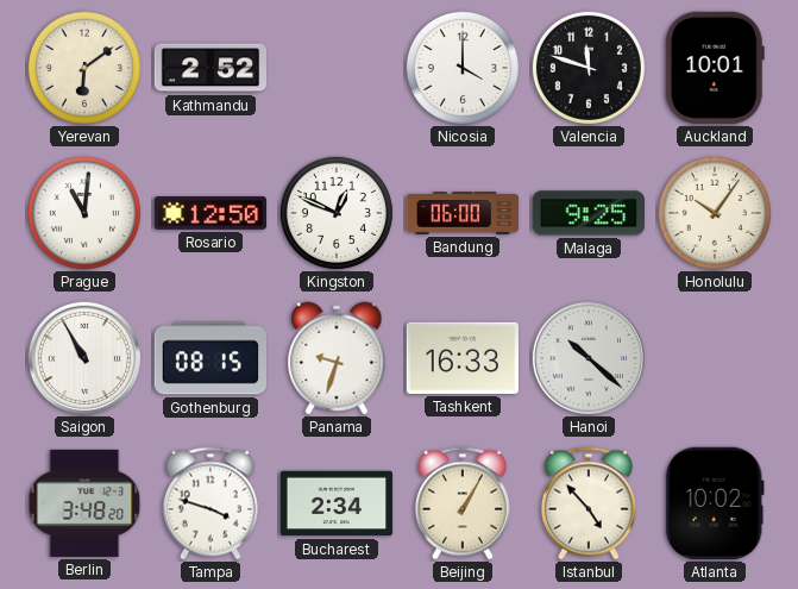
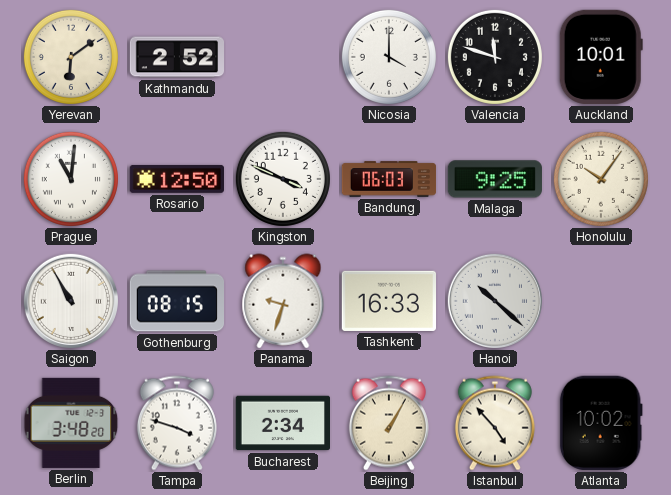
Kingston: 12:49 -> 3:49
Bandung: 06:00 -> 06:03
